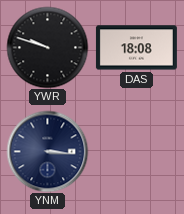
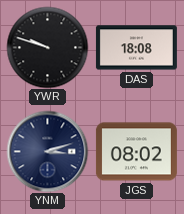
YNM: 3:16 -> 3:12
JGS: none -> 08:02
